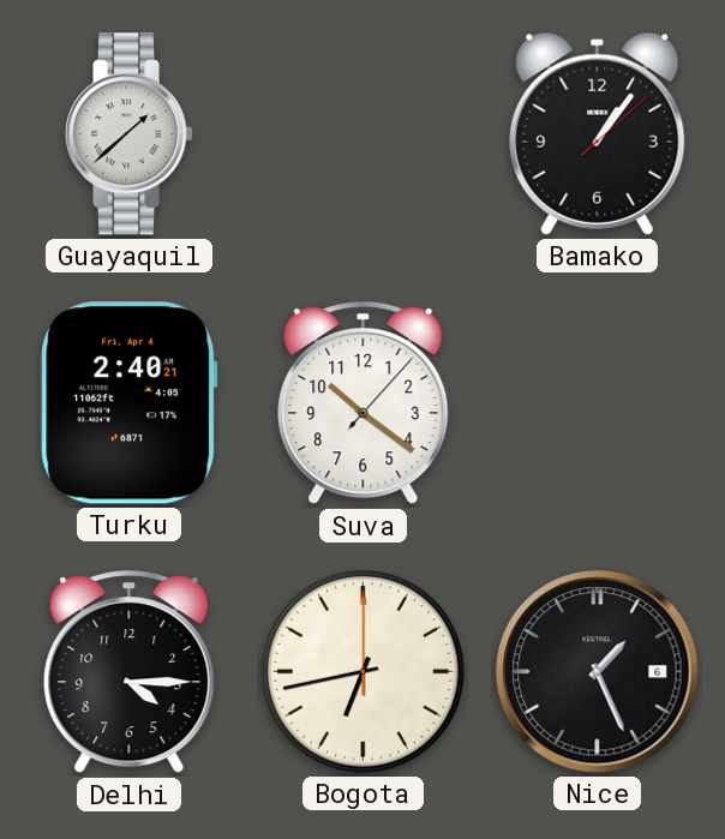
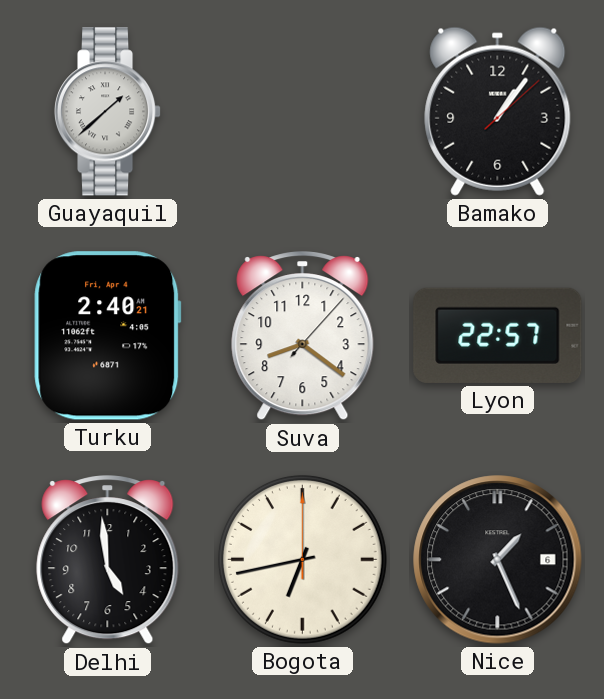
Suva: 10:21 -> 8:21
Lyon: none -> 22:57
Delhi: 4:15 -> 4:59
